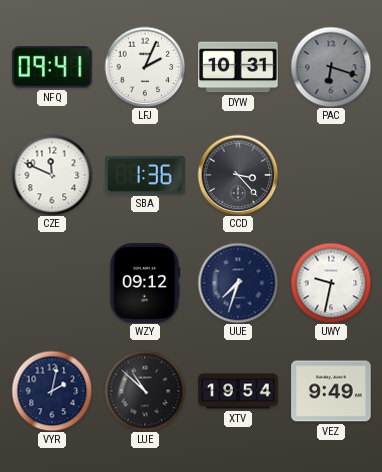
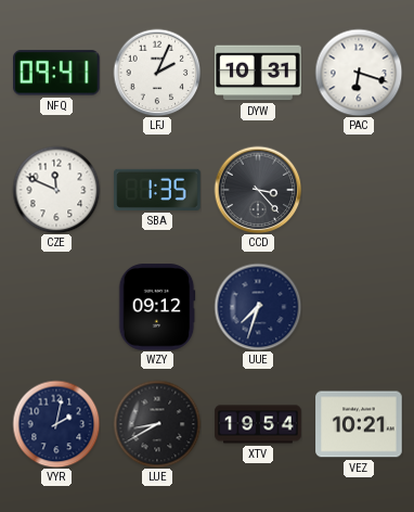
PAC dial: grey -> white
SBA: 1:36 -> 1:35
UWY: 9:32 -> none
LUE: 10:52 -> 8:40
VEZ: 9:49 -> 10:21
